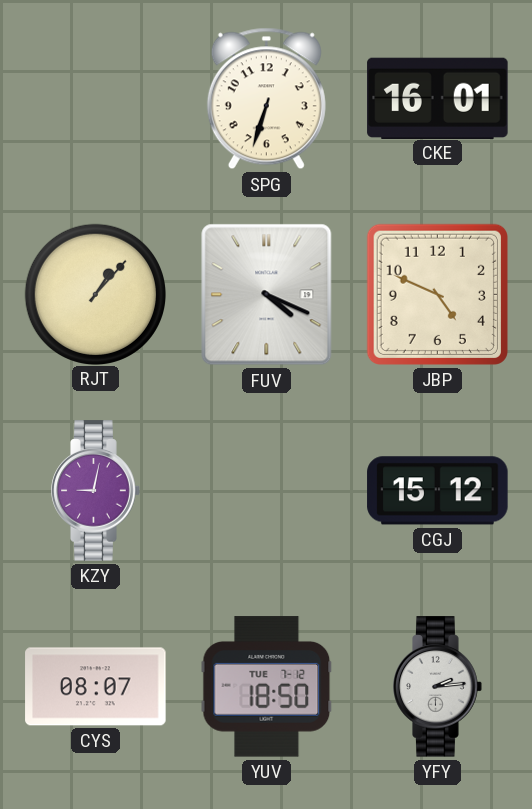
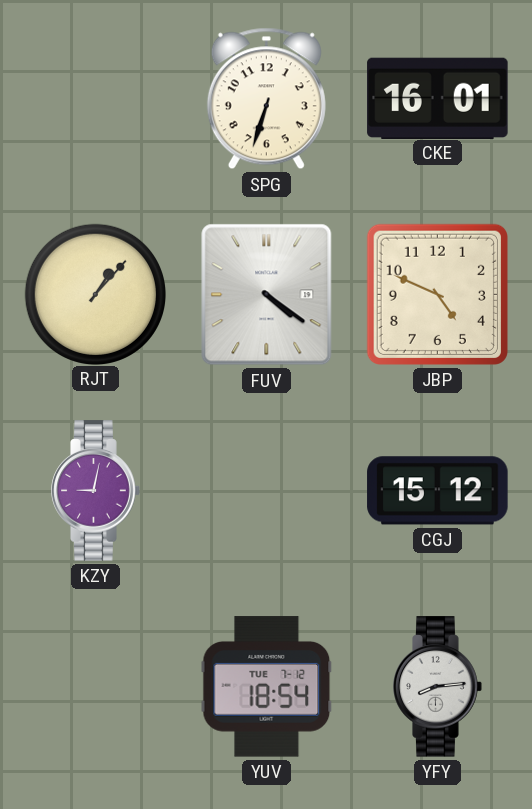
FUV: 4:19 -> 4:21
CYS: 08:07 -> none
YUV: 18:50 -> 18:54
YFY: 2:14 -> 8:14
